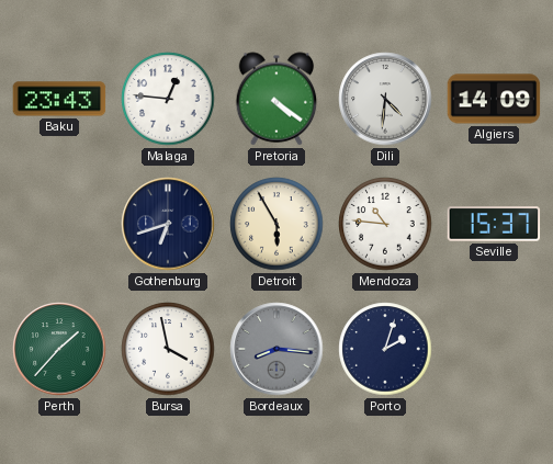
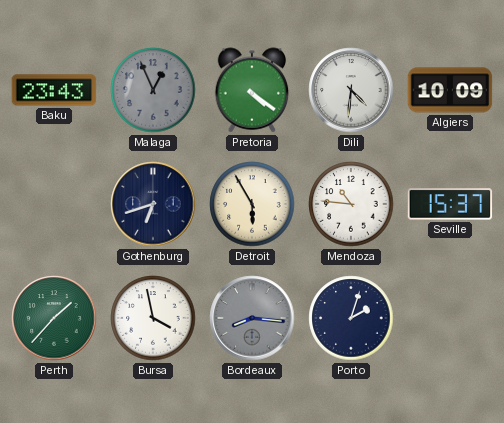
Malaga: 12:46 -> 12:56
Malaga dial: white -> grey
Algiers: 14:09 -> 10:09
